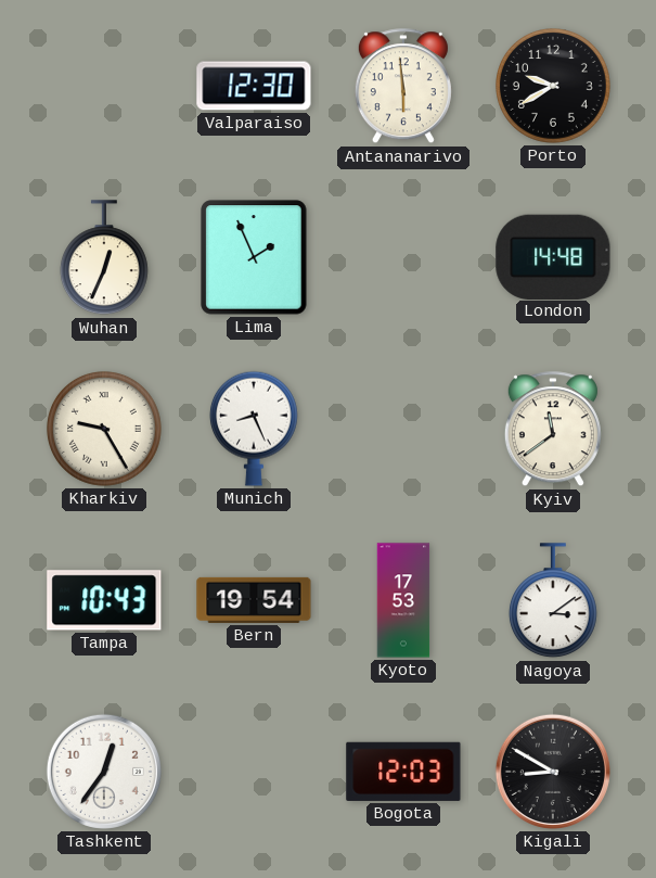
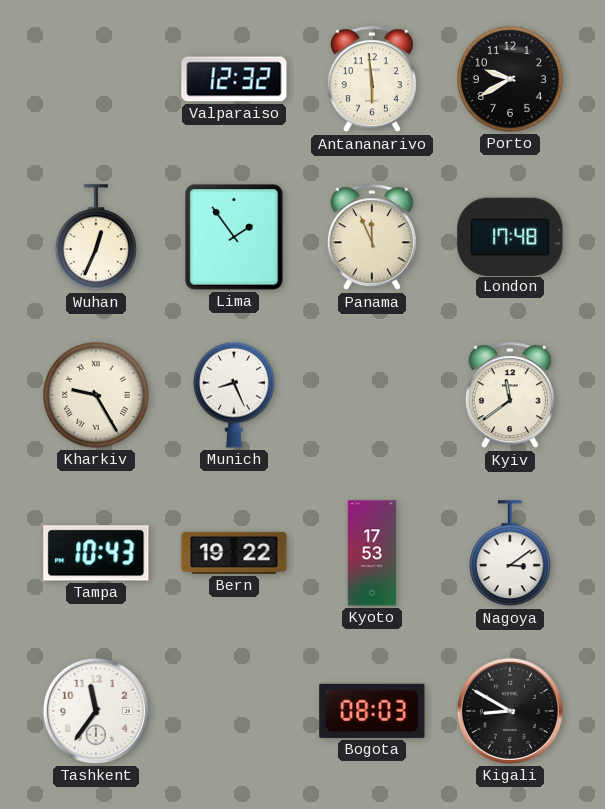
Valparaiso: 12:30 -> 12:32
Lima: 1:56 -> 1:54
Panama: none -> 11:56
London: 14:48 -> 17:48
Bern: 19:54 -> 19:22
Tashkent: 12:36 -> 11:36
Bogota: 12:03 -> 08:03
